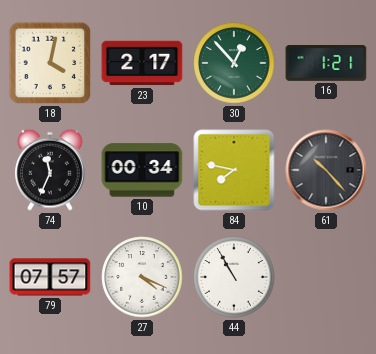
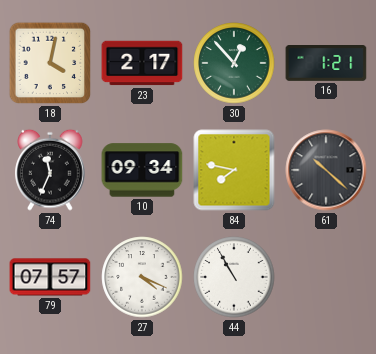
10: 00:34 -> 09:34
61: 10:23 -> 10:22
